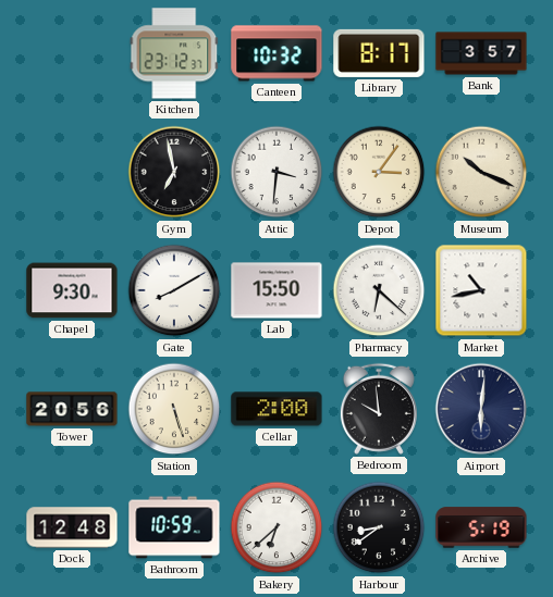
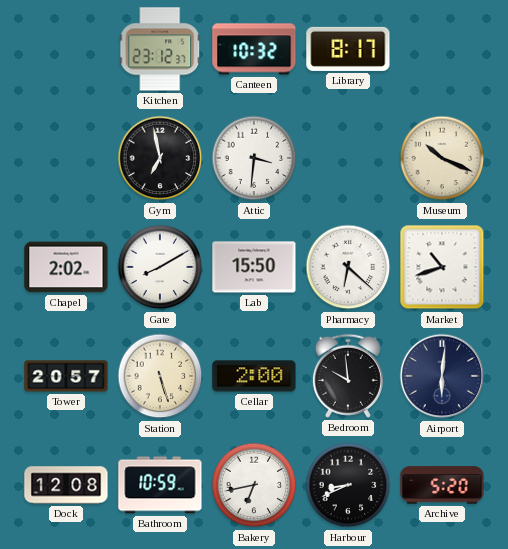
Bank: 3:57 -> none
Depot: 3:06 -> none
Chapel: 9:30 -> 2:02
Market: 10:43 -> 10:42
Tower: 20:56 -> 20:57
Dock: 12:48 -> 12:08
Bakery: 6:38 -> 6:43
Harbour: 8:39 -> 8:41
Archive: 5:19 -> 5:20
